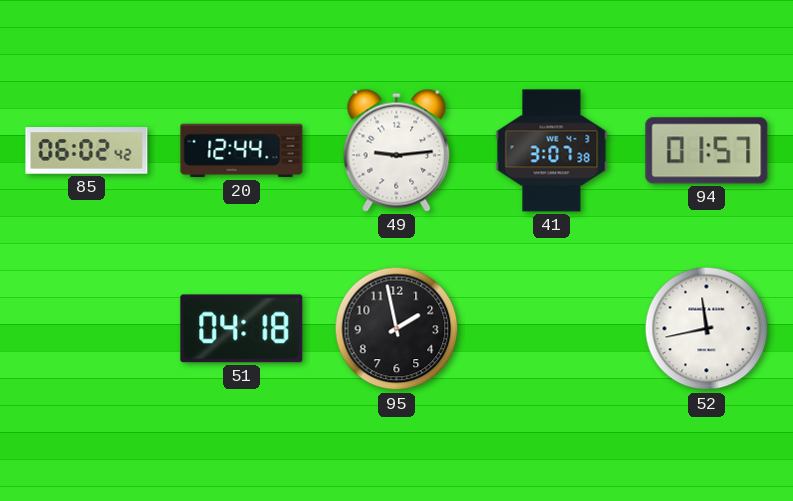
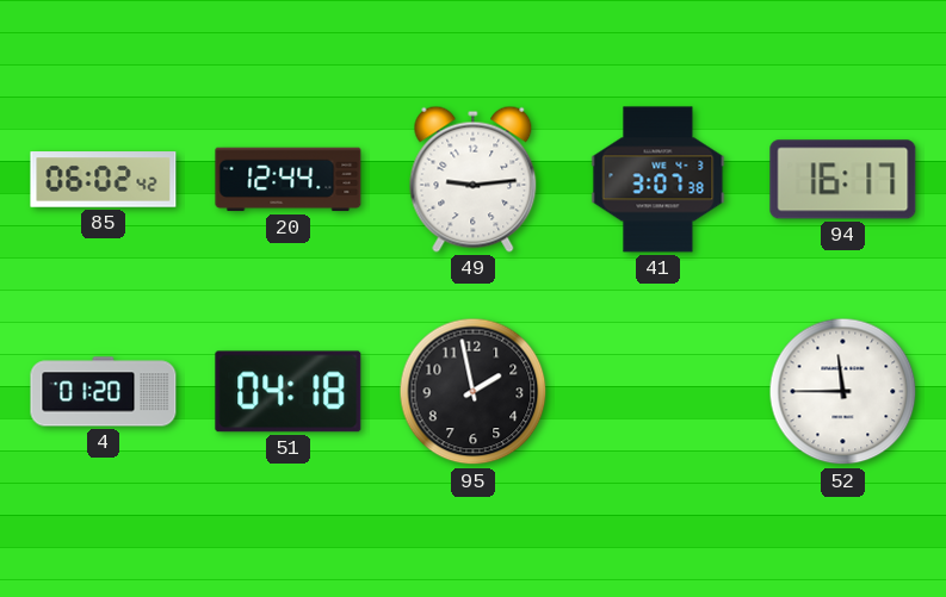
94: 01:57 -> 16:17
4: none -> 01:20
52: 11:43 -> 11:45
